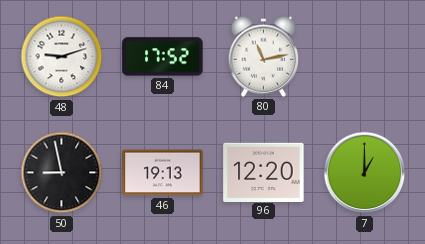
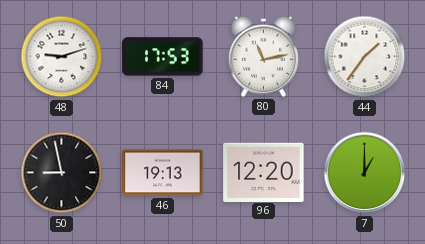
84: 17:52 -> 17:53
44: none -> 1:36
